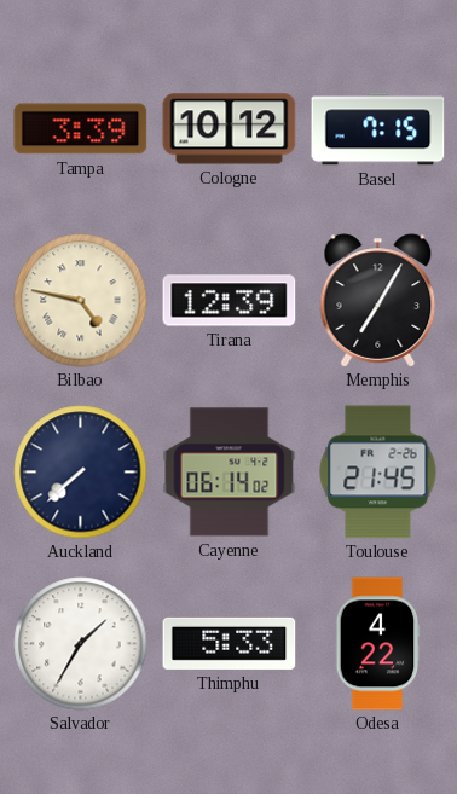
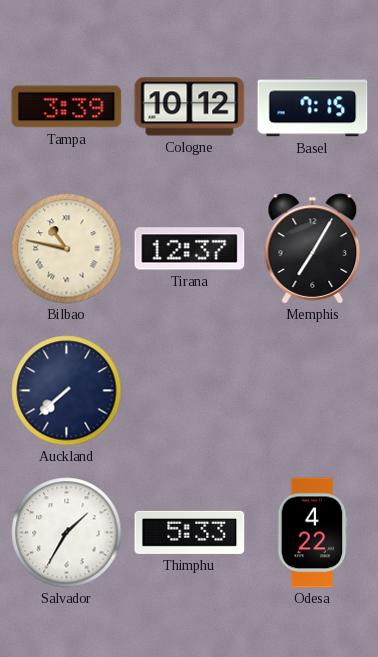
Bilbao: 4:47 -> 10:47
Tirana: 12:39 -> 12:37
Cayenne: 06:14 -> none
Toulouse: 21:45 -> none
